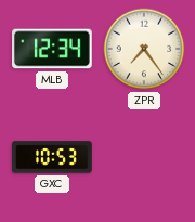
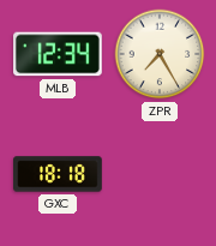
ZPR: 7:24 -> 7:25
GXC: 10:53 -> 18:18
